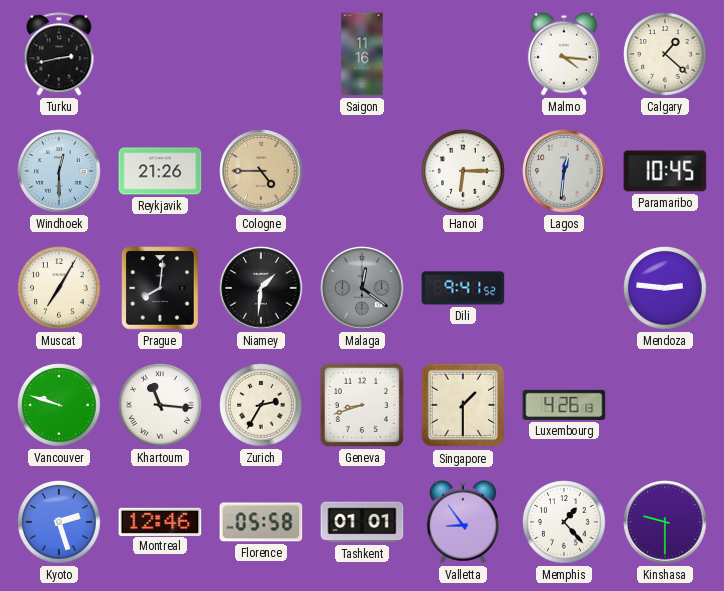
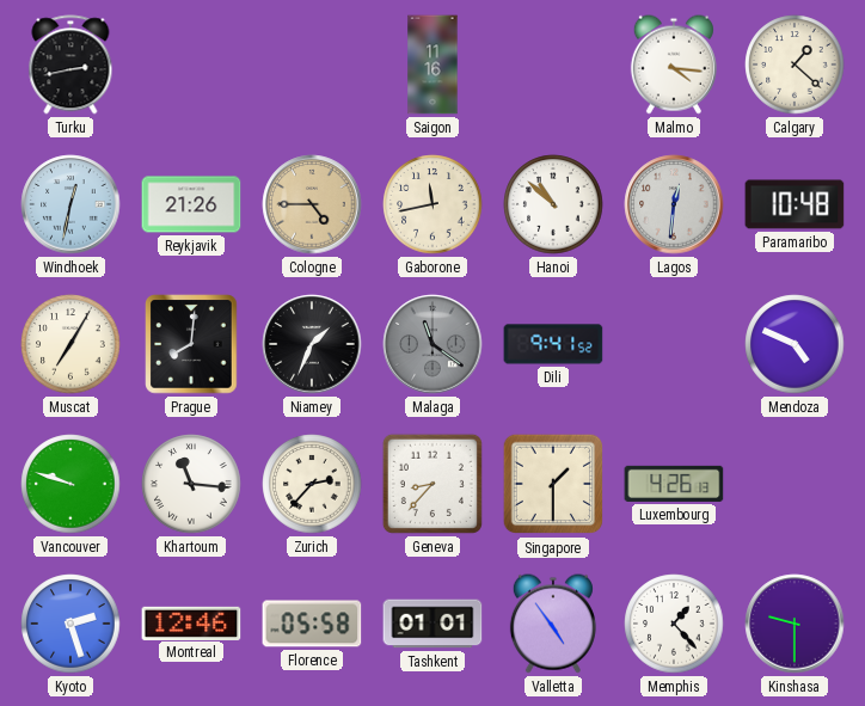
Windhoek: 12:30 -> 12:32
Gaborone: none -> 11:43
Hanoi: 6:15 -> 10:52
Paramaribo: 10:45 -> 10:48
Niamey: 1:31 -> 1:34
Malaga: 12:21 -> 11:21
Mendoza: 2:46 -> 4:49
Zurich: 2:35 -> 2:37
Geneva: 8:42 -> 8:37
Valletta: 8:54 -> 4:54
